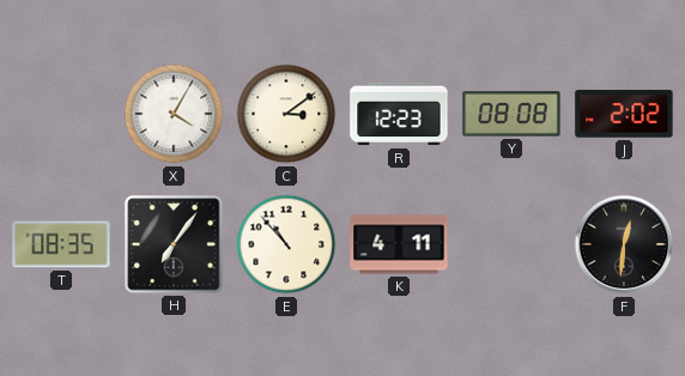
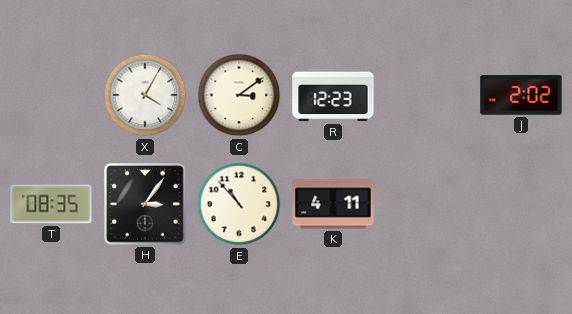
Y: 08:08 -> none
H: 7:06 -> 3:06
F: 12:31 -> none
